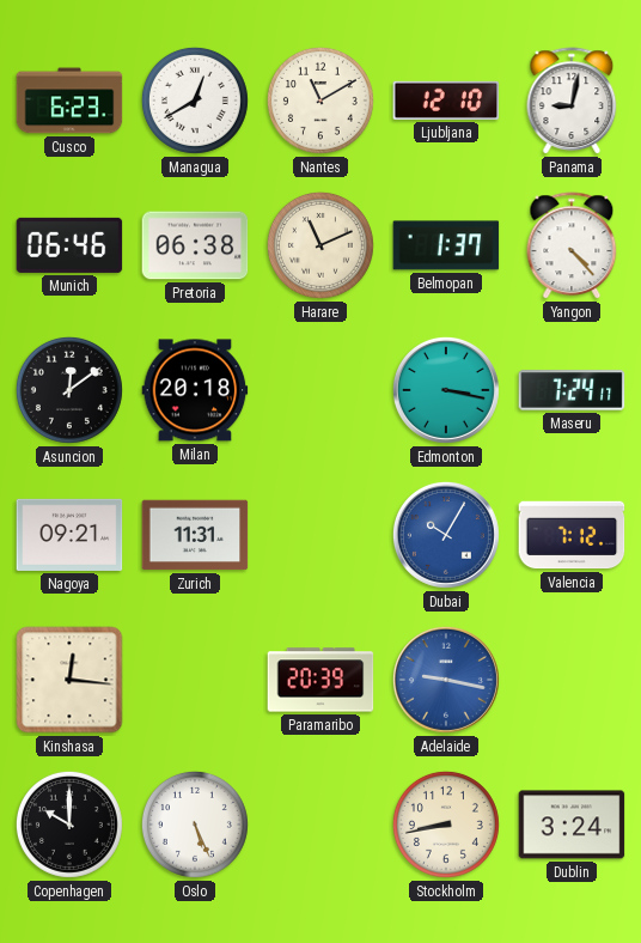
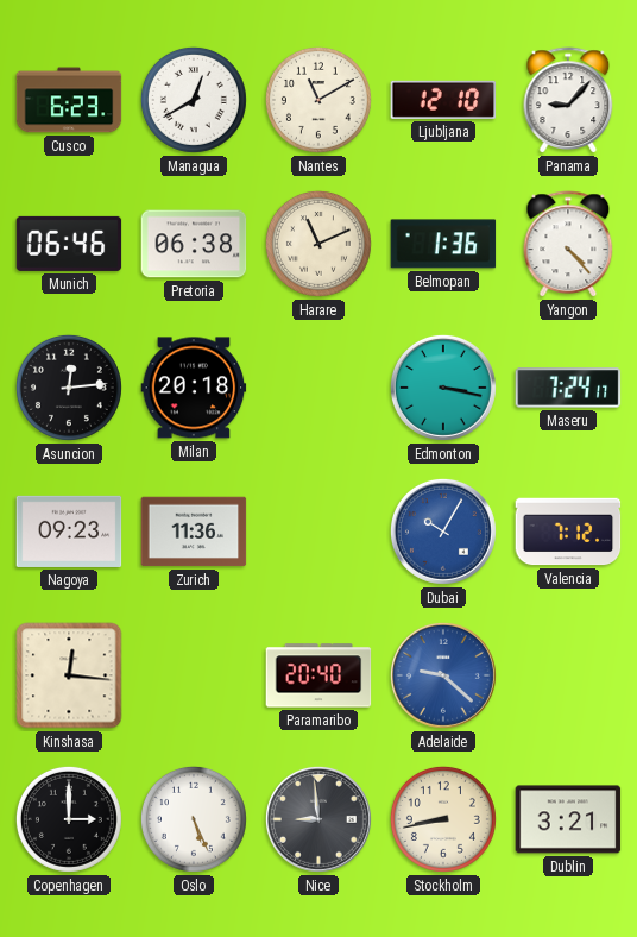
Panama: 9:02 -> 9:07
Belmopan: 1:37 -> 1:36
Asuncion: 12:09 -> 12:14
Nagoya: 09:21 -> 09:23
Zurich: 11:31 -> 11:36
Paramaribo: 20:39 -> 20:40
Adelaide: 9:17 -> 9:22
Copenhagen: 10:00 -> 3:00
Nice: none -> 8:59
Dublin: 3:24 -> 3:21
